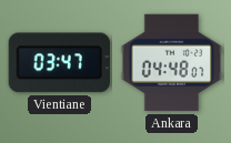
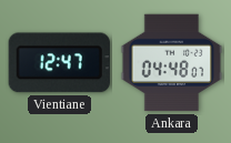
Vientiane: 03:47 -> 12:47
